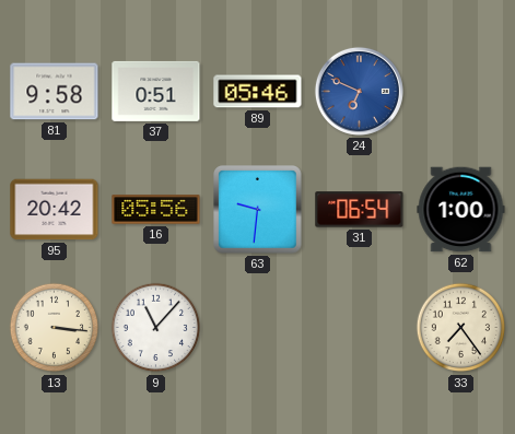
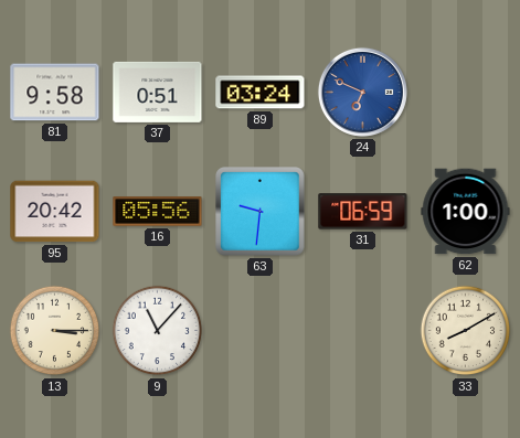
89: 05:46 -> 03:24
31: 06:54 -> 06:59
13: 3:16 -> 3:15
33: 7:24 -> 8:10
